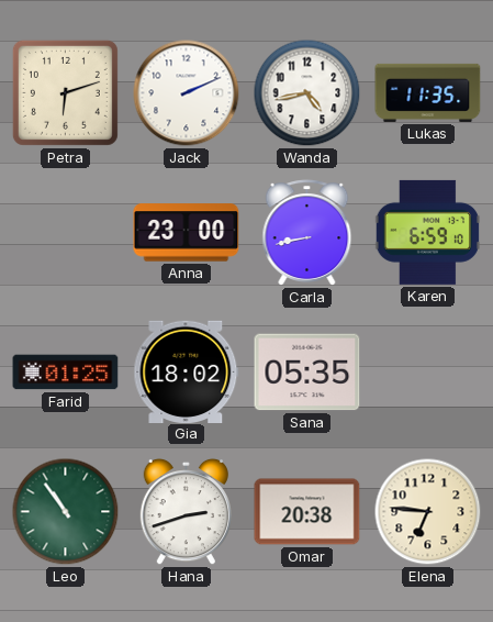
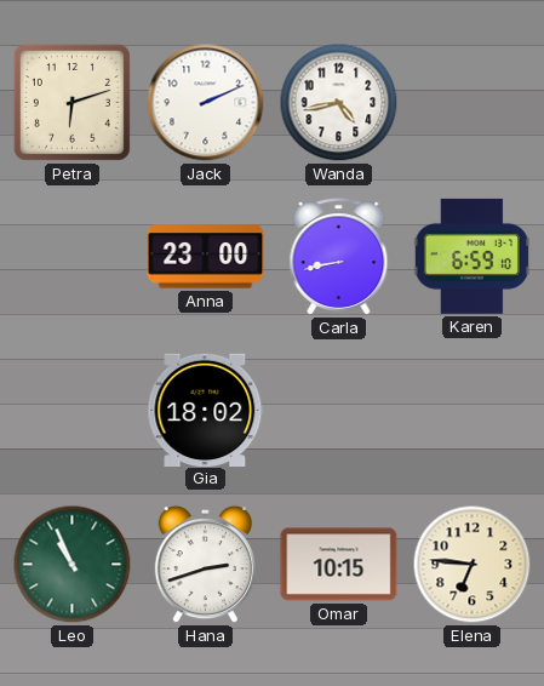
Lukas: 11:35 -> none
Farid: 01:25 -> none
Sana: 05:35 -> none
Leo: 10:54 -> 10:56
Omar: 20:38 -> 10:15
